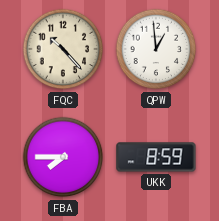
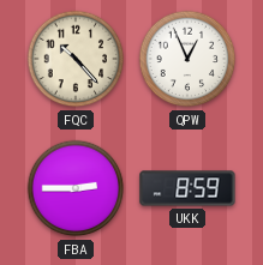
QPW: 12:59 -> 12:56
FBA: 7:45 -> 2:45
